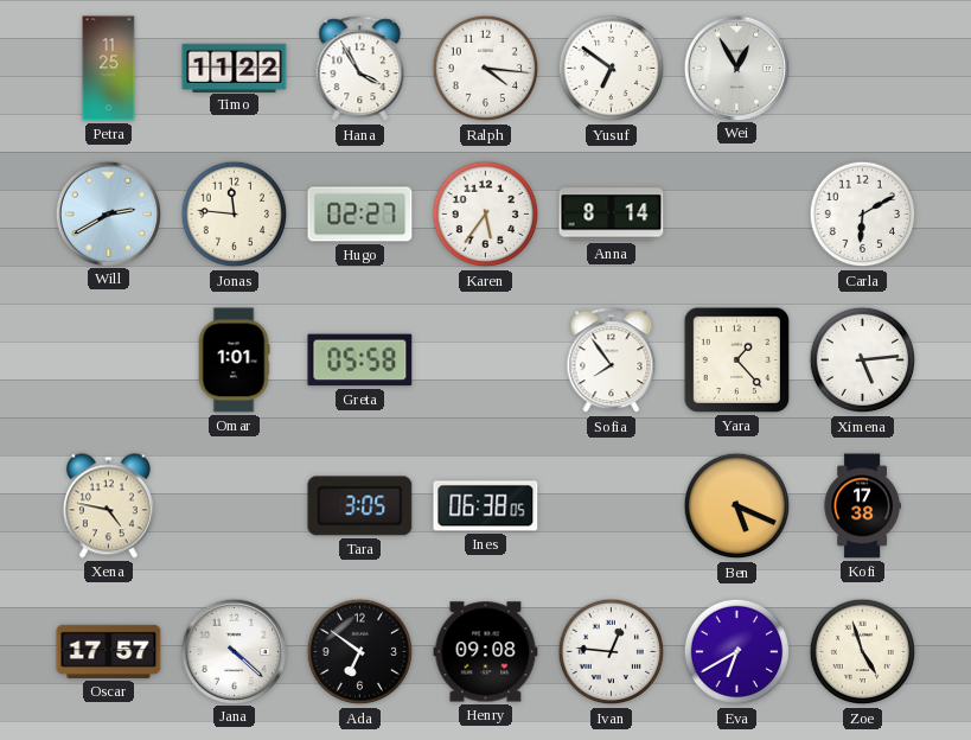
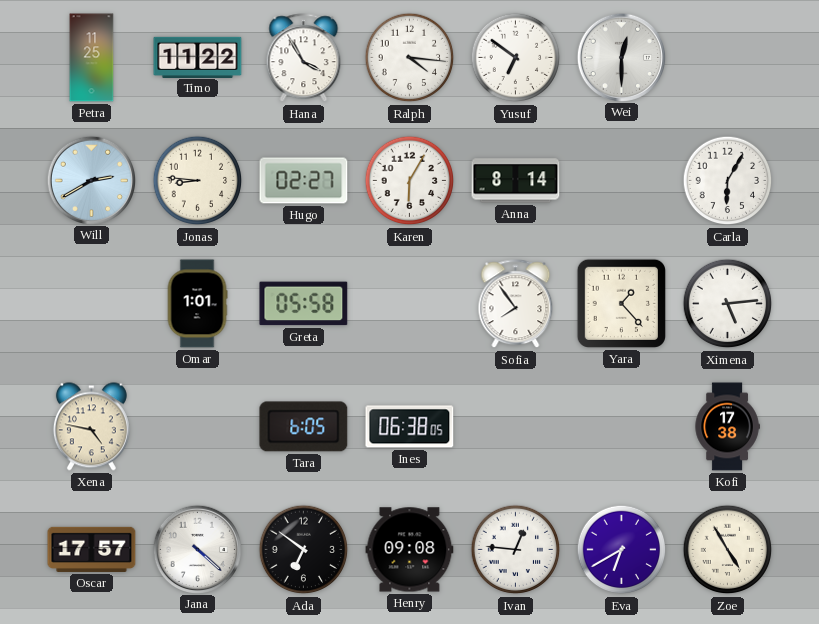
Wei: 12:55 -> 12:30
Jonas: 11:46 -> 8:46
Karen: 5:36 -> 6:05
Carla: 6:10 -> 6:05
Tara: 3:05 -> 6:05
Ben: 5:19 -> none
Zoe: 4:57 -> 4:55
